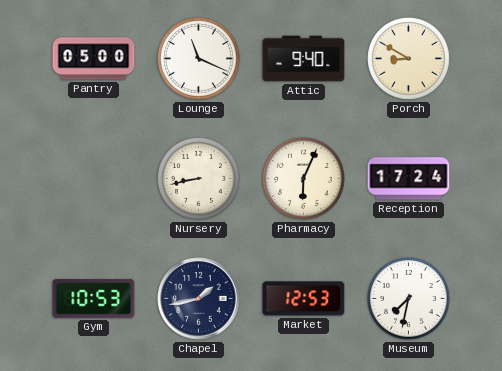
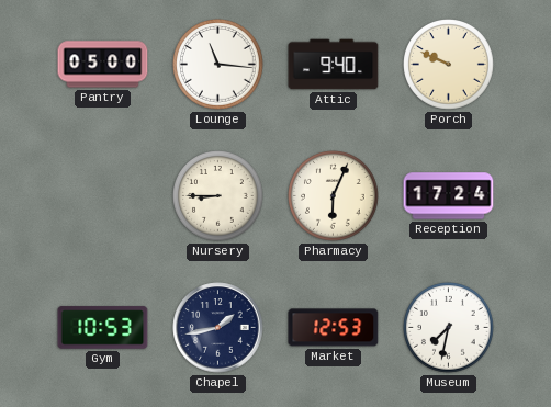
Lounge: 11:19 -> 11:16
Porch: 8:50 -> 9:49
Nursery: 8:43 -> 8:45
